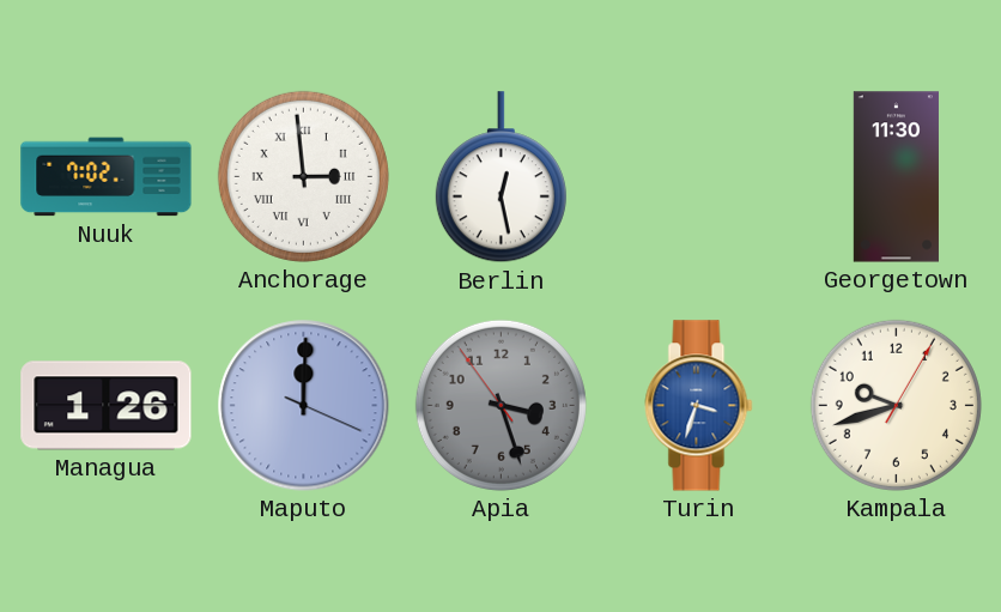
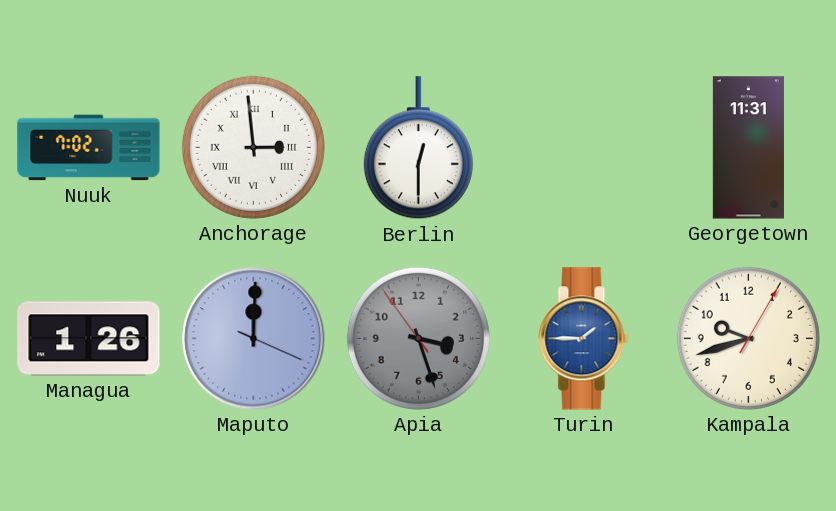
Berlin: 12:28 -> 12:30
Georgetown: 11:30 -> 11:31
Turin: 3:33 -> 1:45
